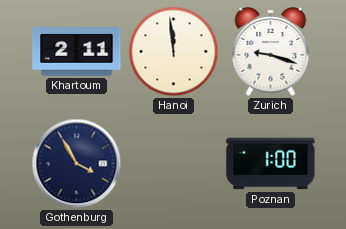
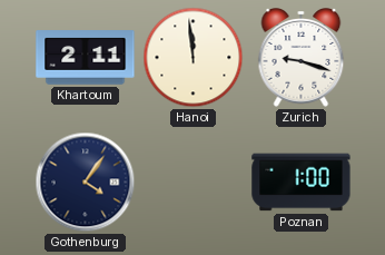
Gothenburg: 3:55 -> 4:06
